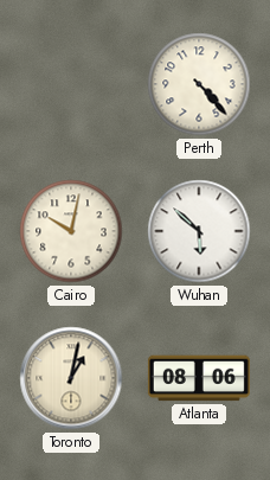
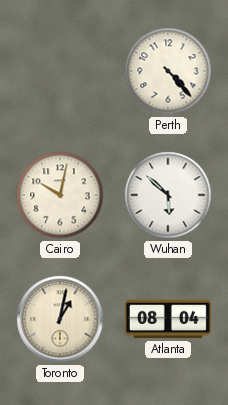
Atlanta: 08:06 -> 08:04
